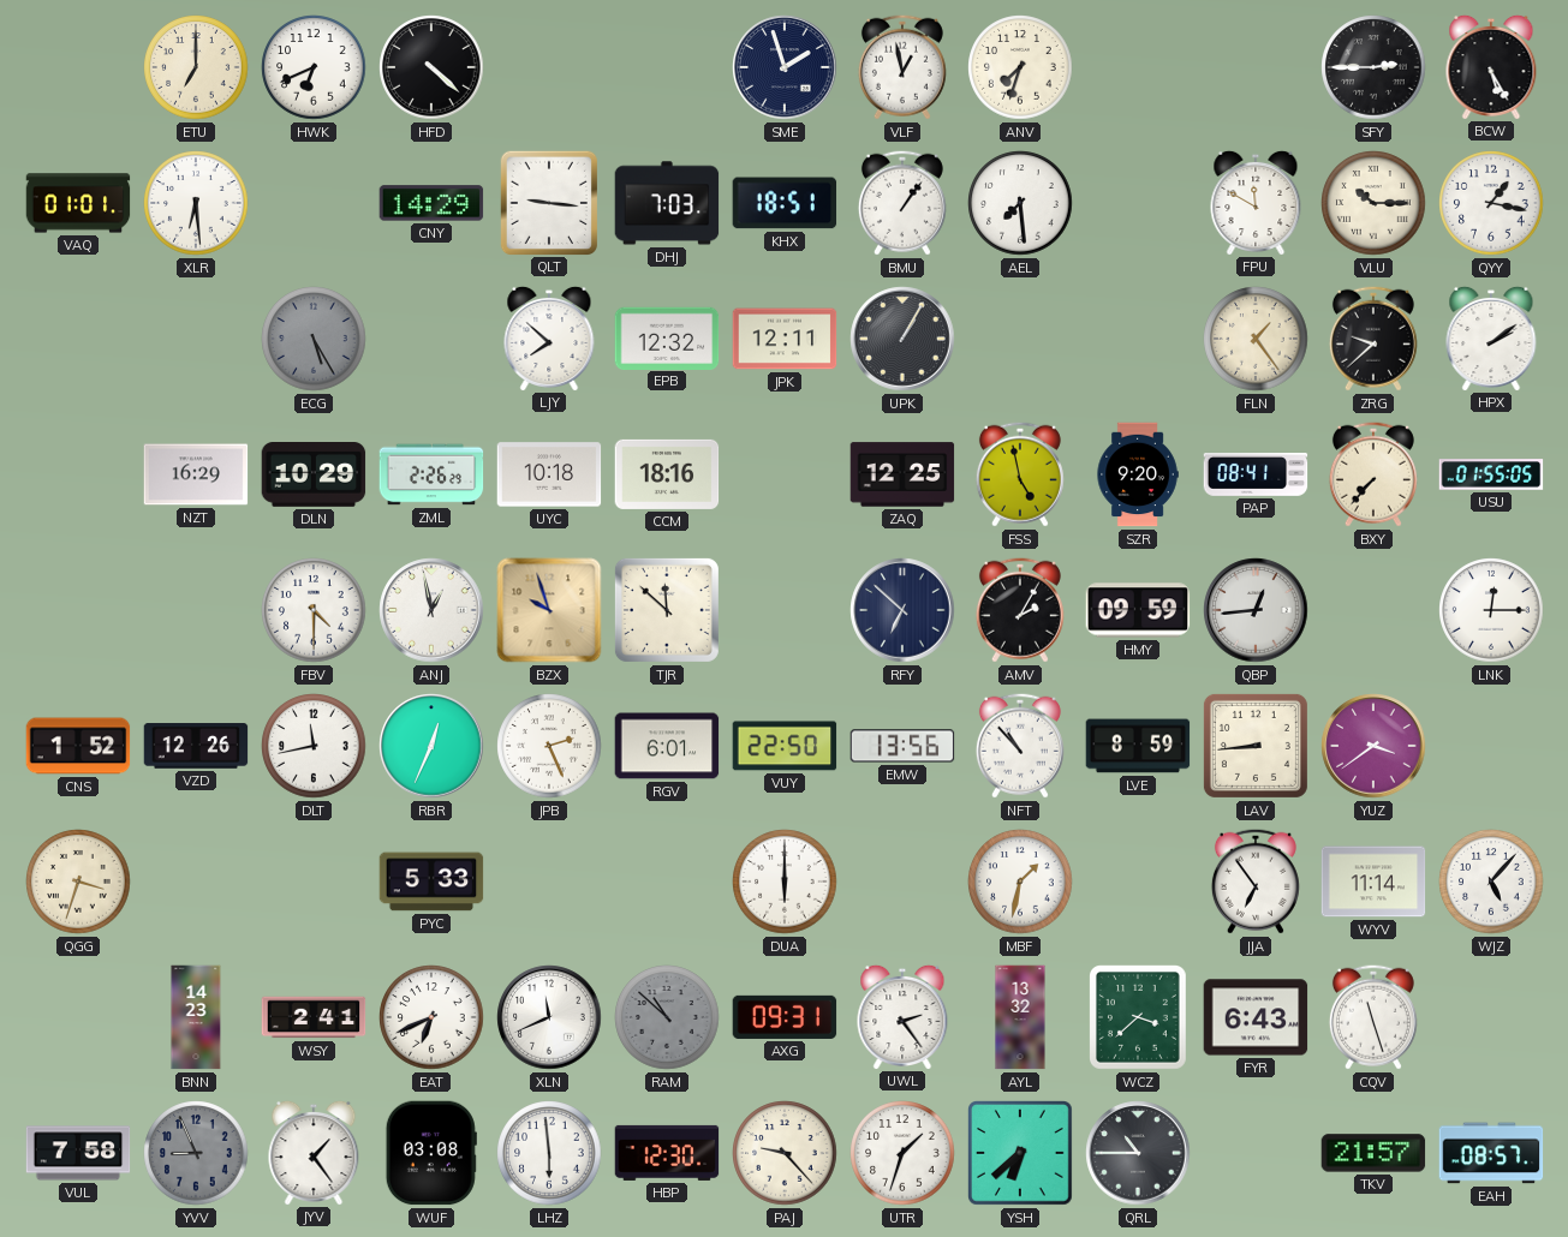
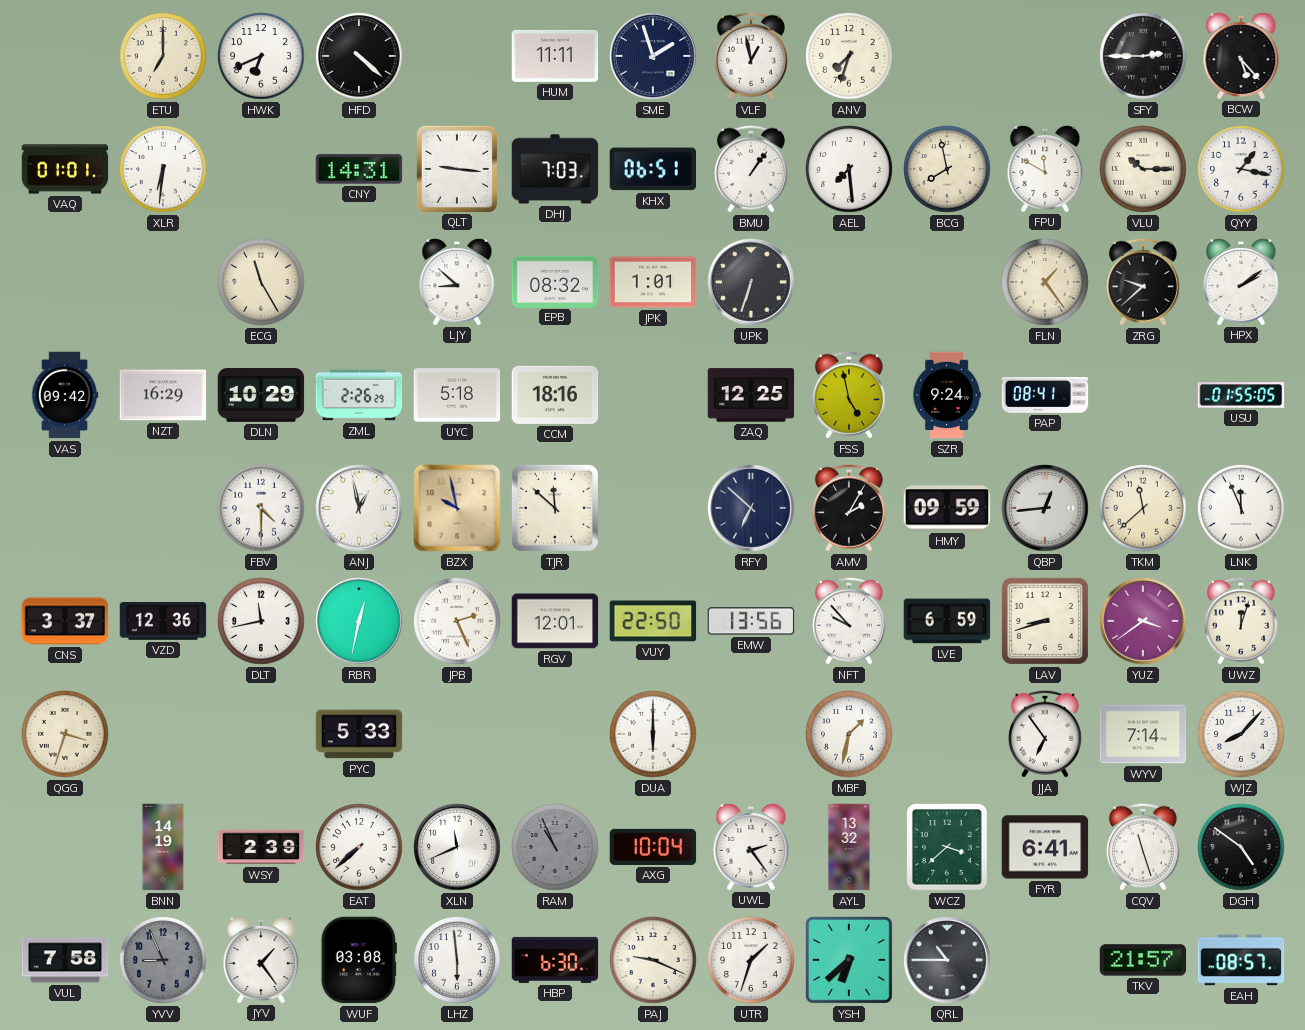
HUM: none -> 11:11
BCW: 5:25 -> 5:23
XLR: 6:29 -> 6:31
CNY: 14:29 -> 14:31
KHX: 18:51 -> 06:51
BCG: none -> 7:58
ECG: 5:25 -> 11:25
ECG dial: grey -> cream
LJY: 7:52 -> 8:52
EPB: 12:32 -> 08:32
JPK: 12:11 -> 1:01
UPK: 1:05 -> 6:33
VAS: none -> 09:42
UYC: 10:18 -> 5:18
SZR: 9:20 -> 9:24
BXY: 7:37 -> none
BZX: 9:57 -> 9:58
TKM: none -> 11:38
LNK: 12:15 -> 11:56
CNS: 1:52 -> 3:37
VZD: 12:26 -> 12:36
RBR: 12:34 -> 12:32
RGV: 6:01 -> 12:01
NFT: 10:53 -> 9:53
LVE: 8:59 -> 6:59
LAV: 8:44 -> 8:42
UWZ: none -> 12:03
WYV: 11:14 -> 7:14
WJZ: 5:07 -> 8:07
BNN: 14:23 -> 14:19
WSY: 2:41 -> 2:39
EAT: 6:41 -> 7:38
RAM: 10:52 -> 10:56
AXG: 09:31 -> 10:04
FYR: 6:43 -> 6:41
DGH: none -> 4:51
HBP: 12:30 -> 6:30
PAJ: 9:23 -> 9:19
